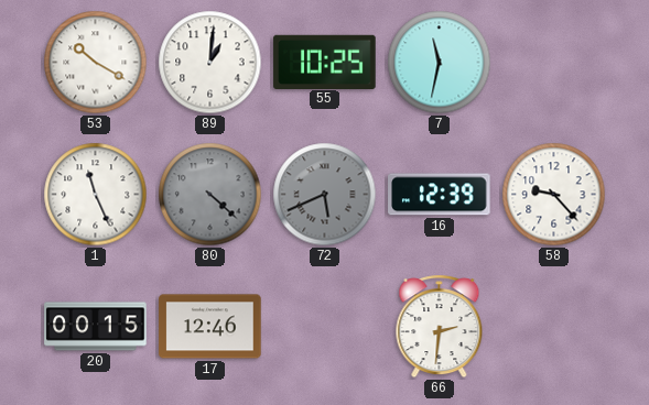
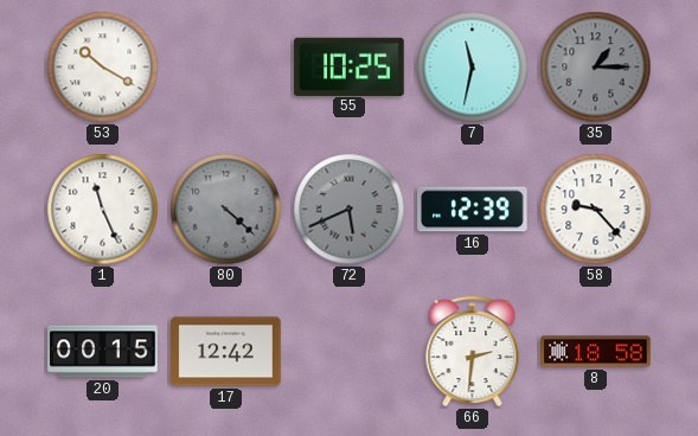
89: 1:01 -> none
35: none -> 1:15
17: 12:46 -> 12:42
8: none -> 18:58
